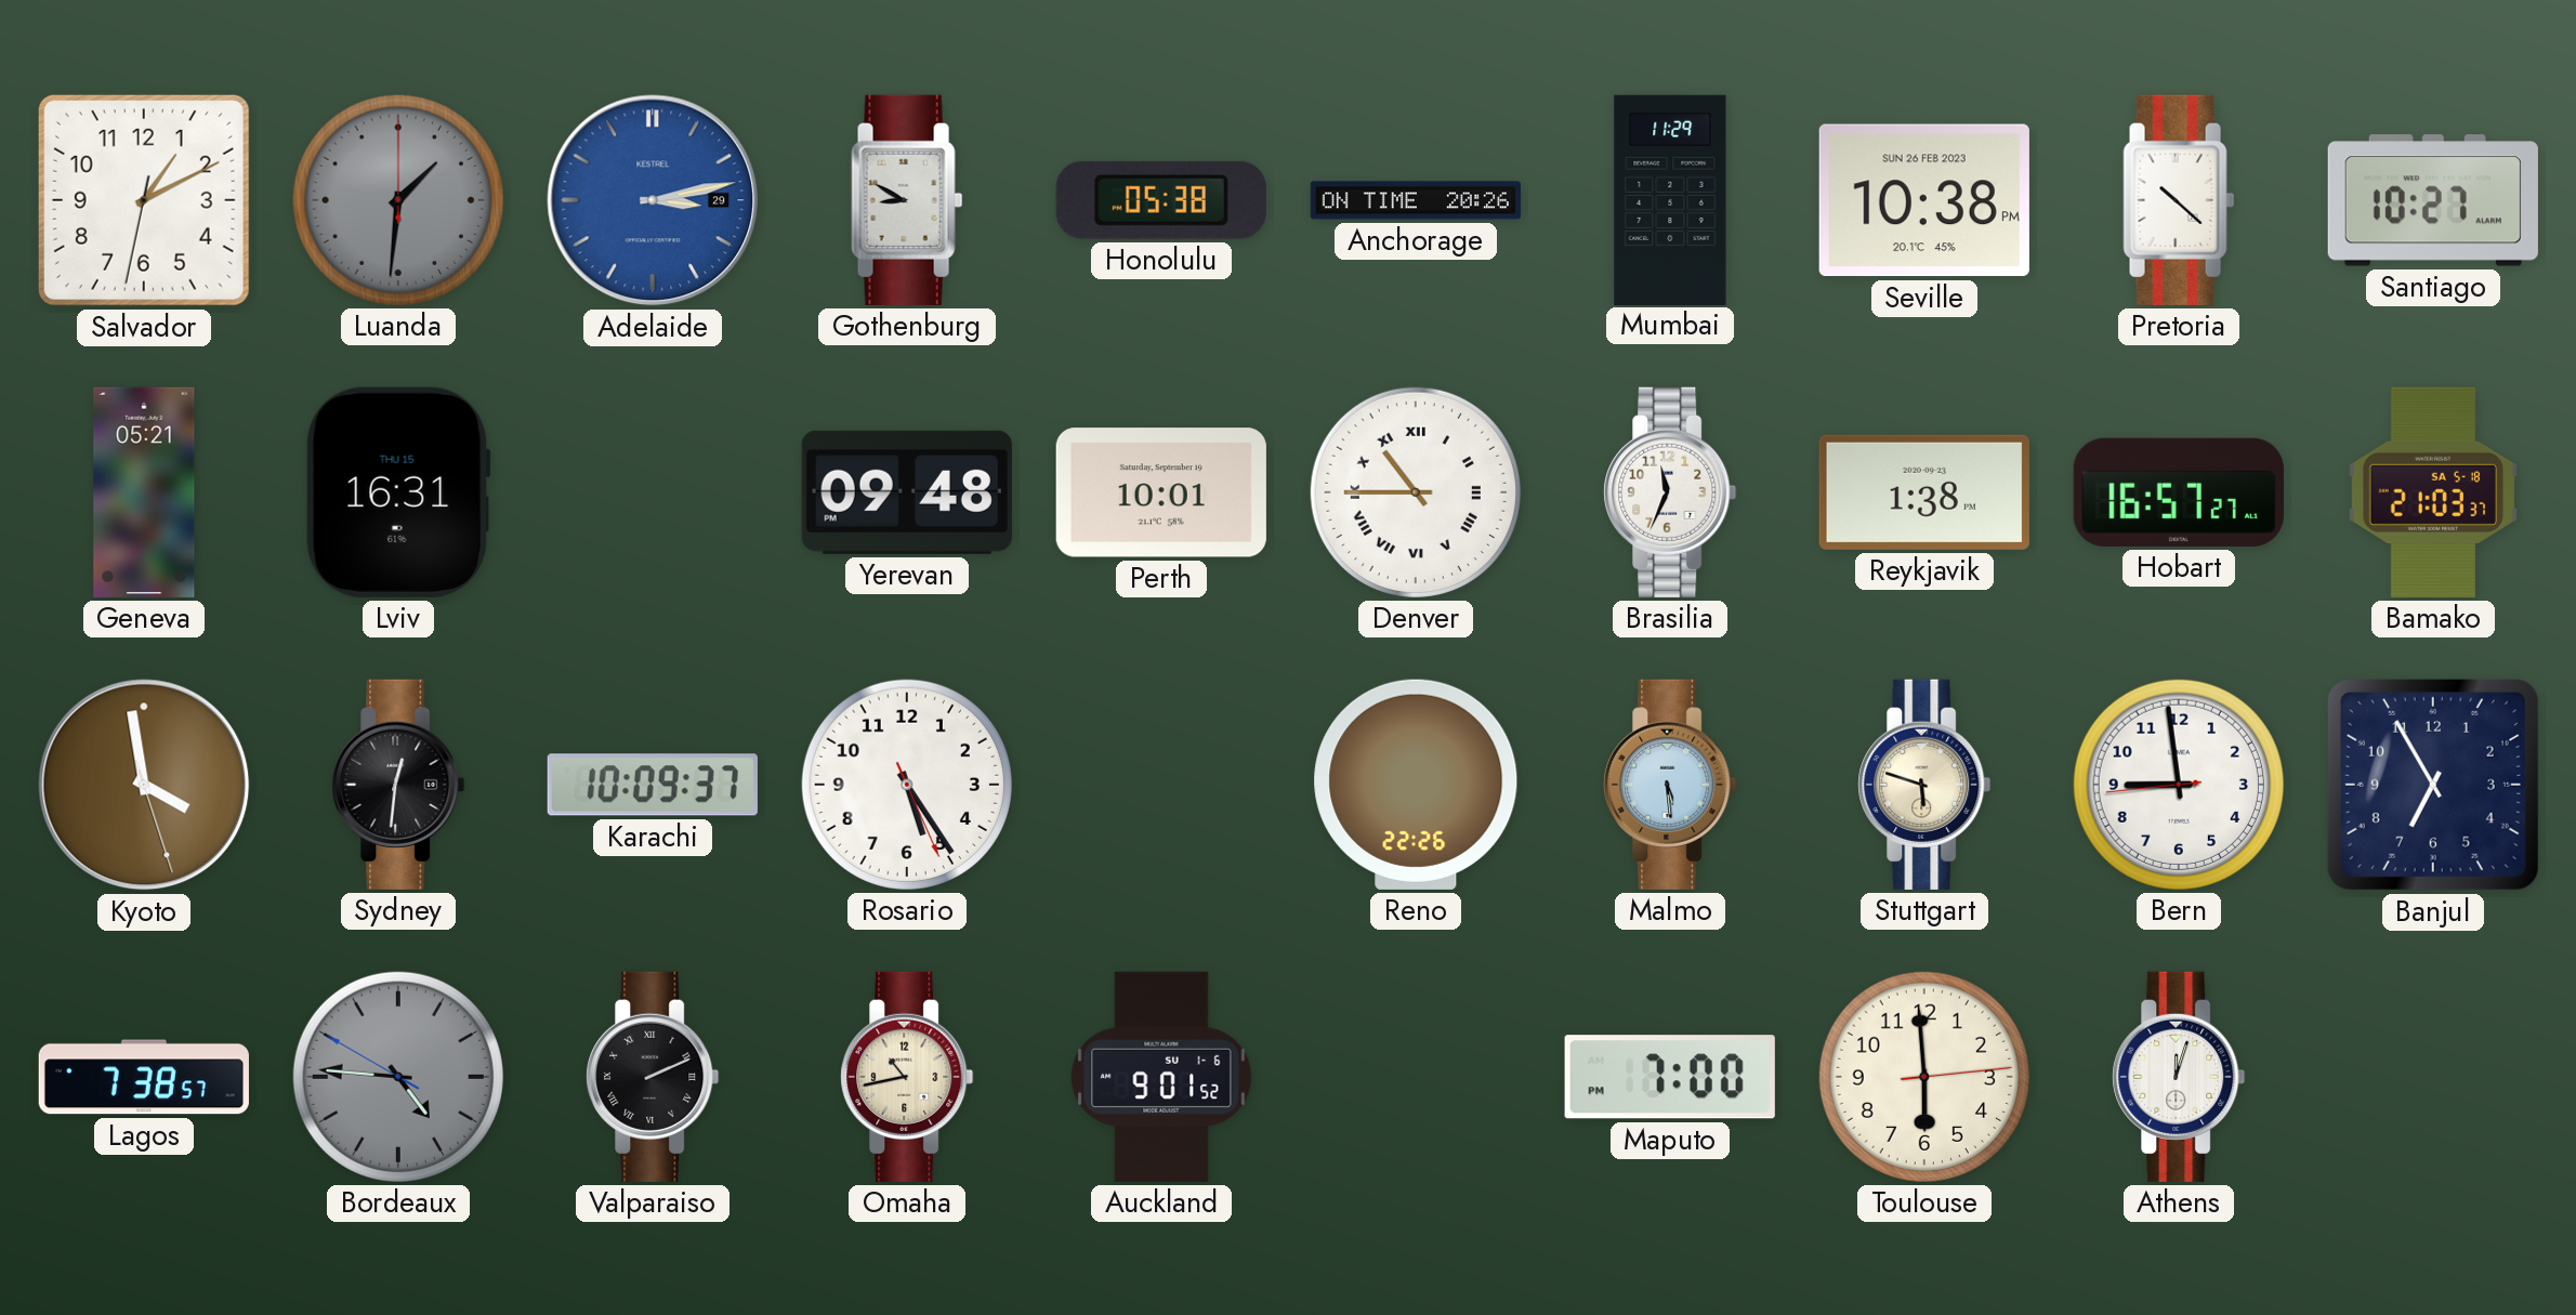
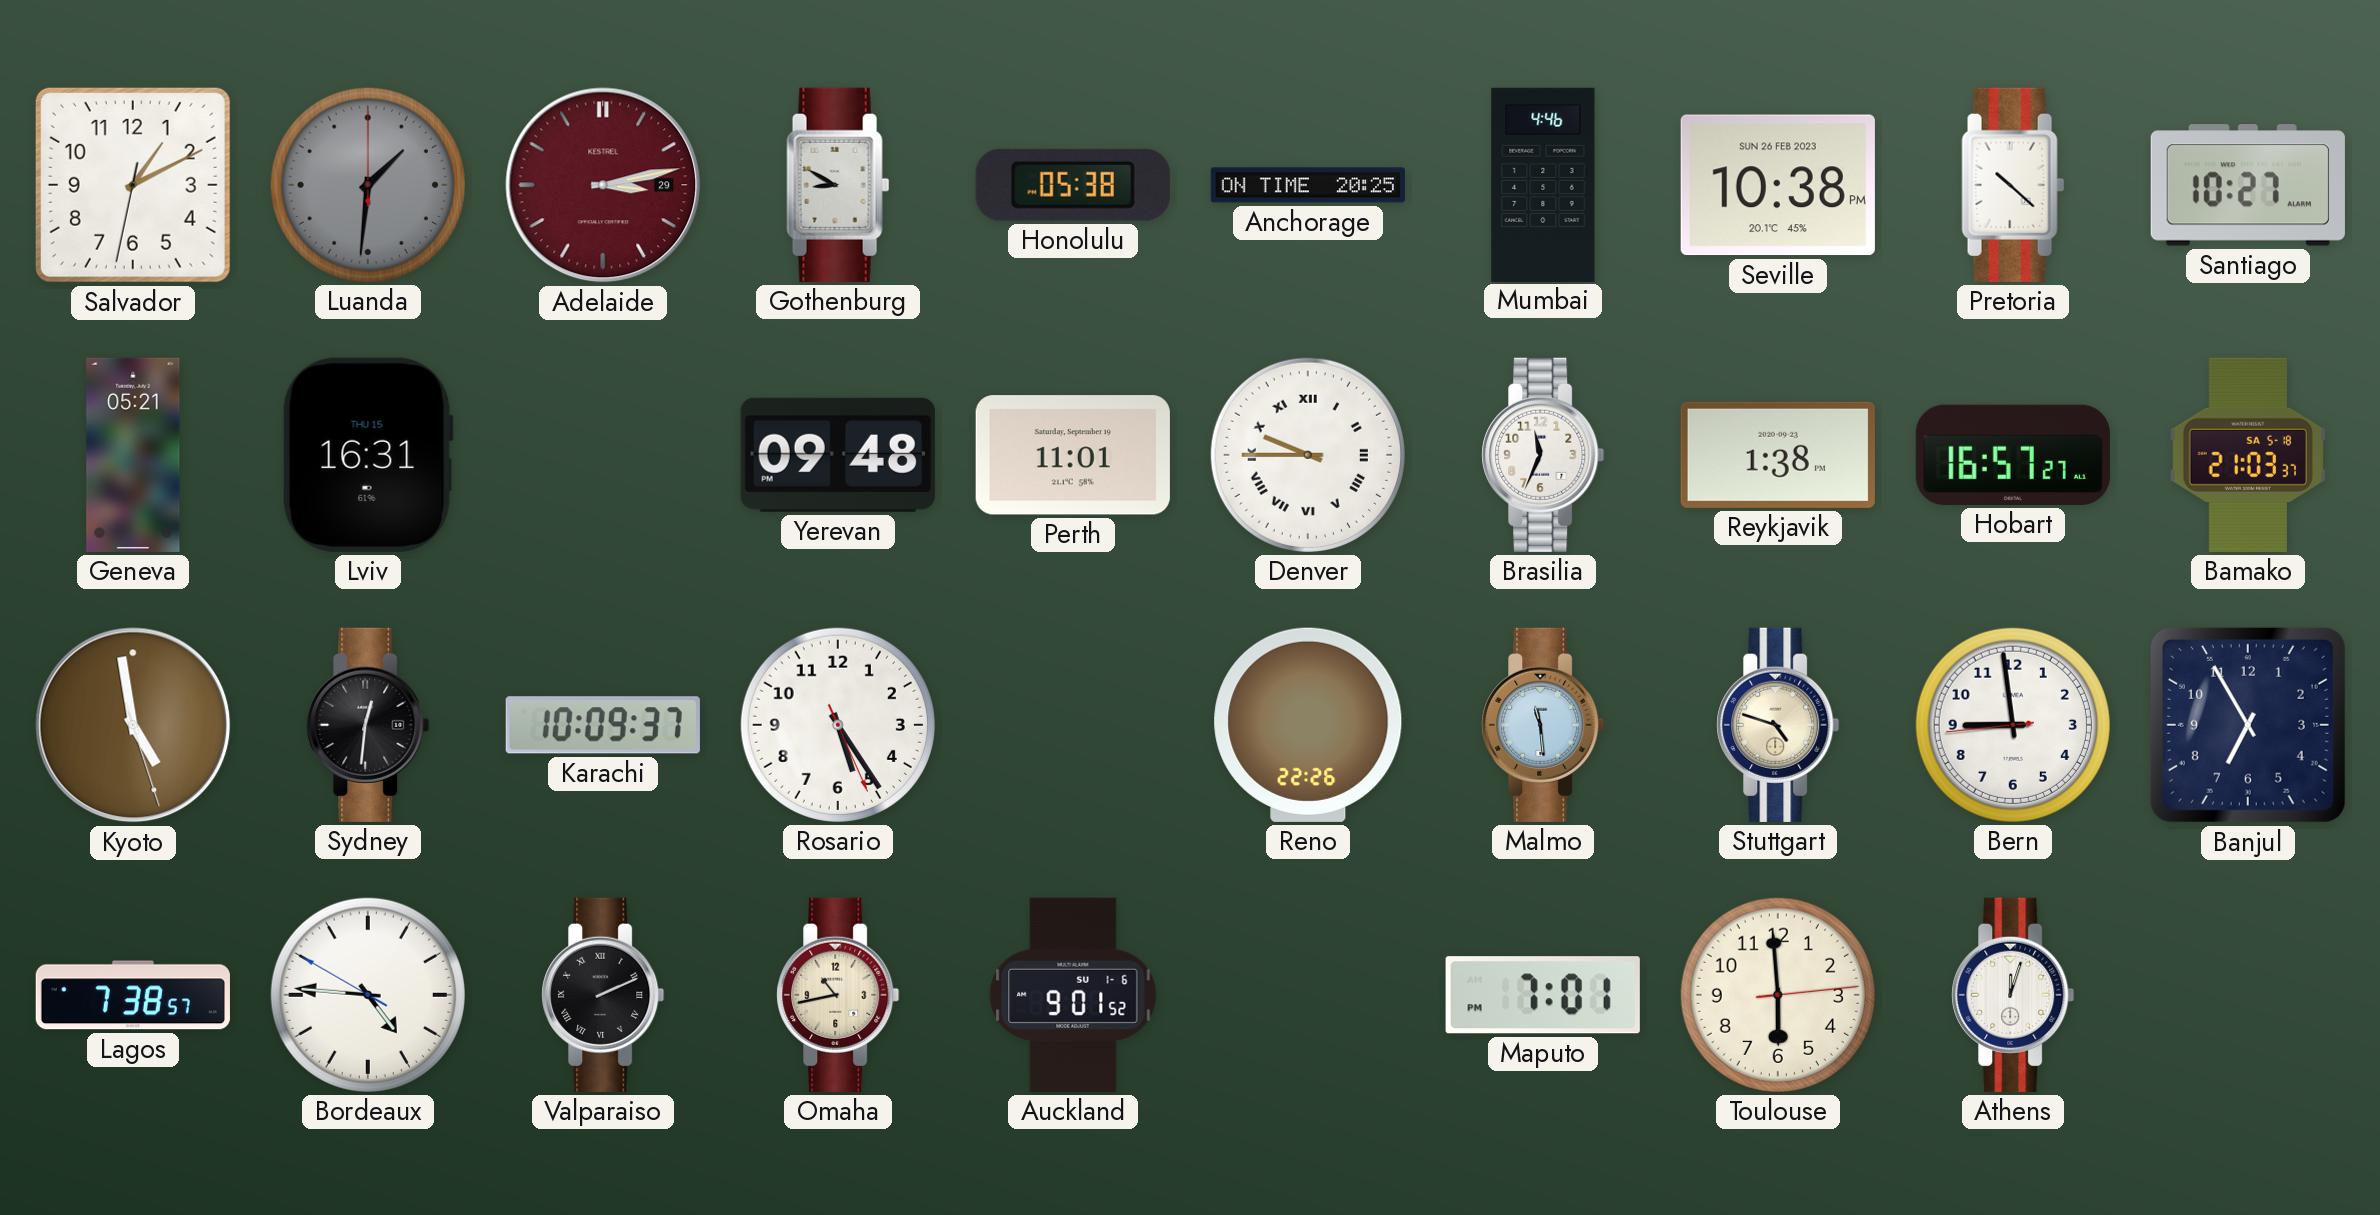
Adelaide dial: blue -> burgundy
Anchorage: 20:26 -> 20:25
Mumbai: 11:29 -> 4:46
Perth: 10:01 -> 11:01
Denver: 10:45 -> 9:45
Kyoto: 3:58 -> 4:58
Malmo: 5:29 -> 11:29
Stuttgart: 5:48 -> 4:48
Bordeaux dial: grey -> white
Maputo: 7:00 -> 7:01
